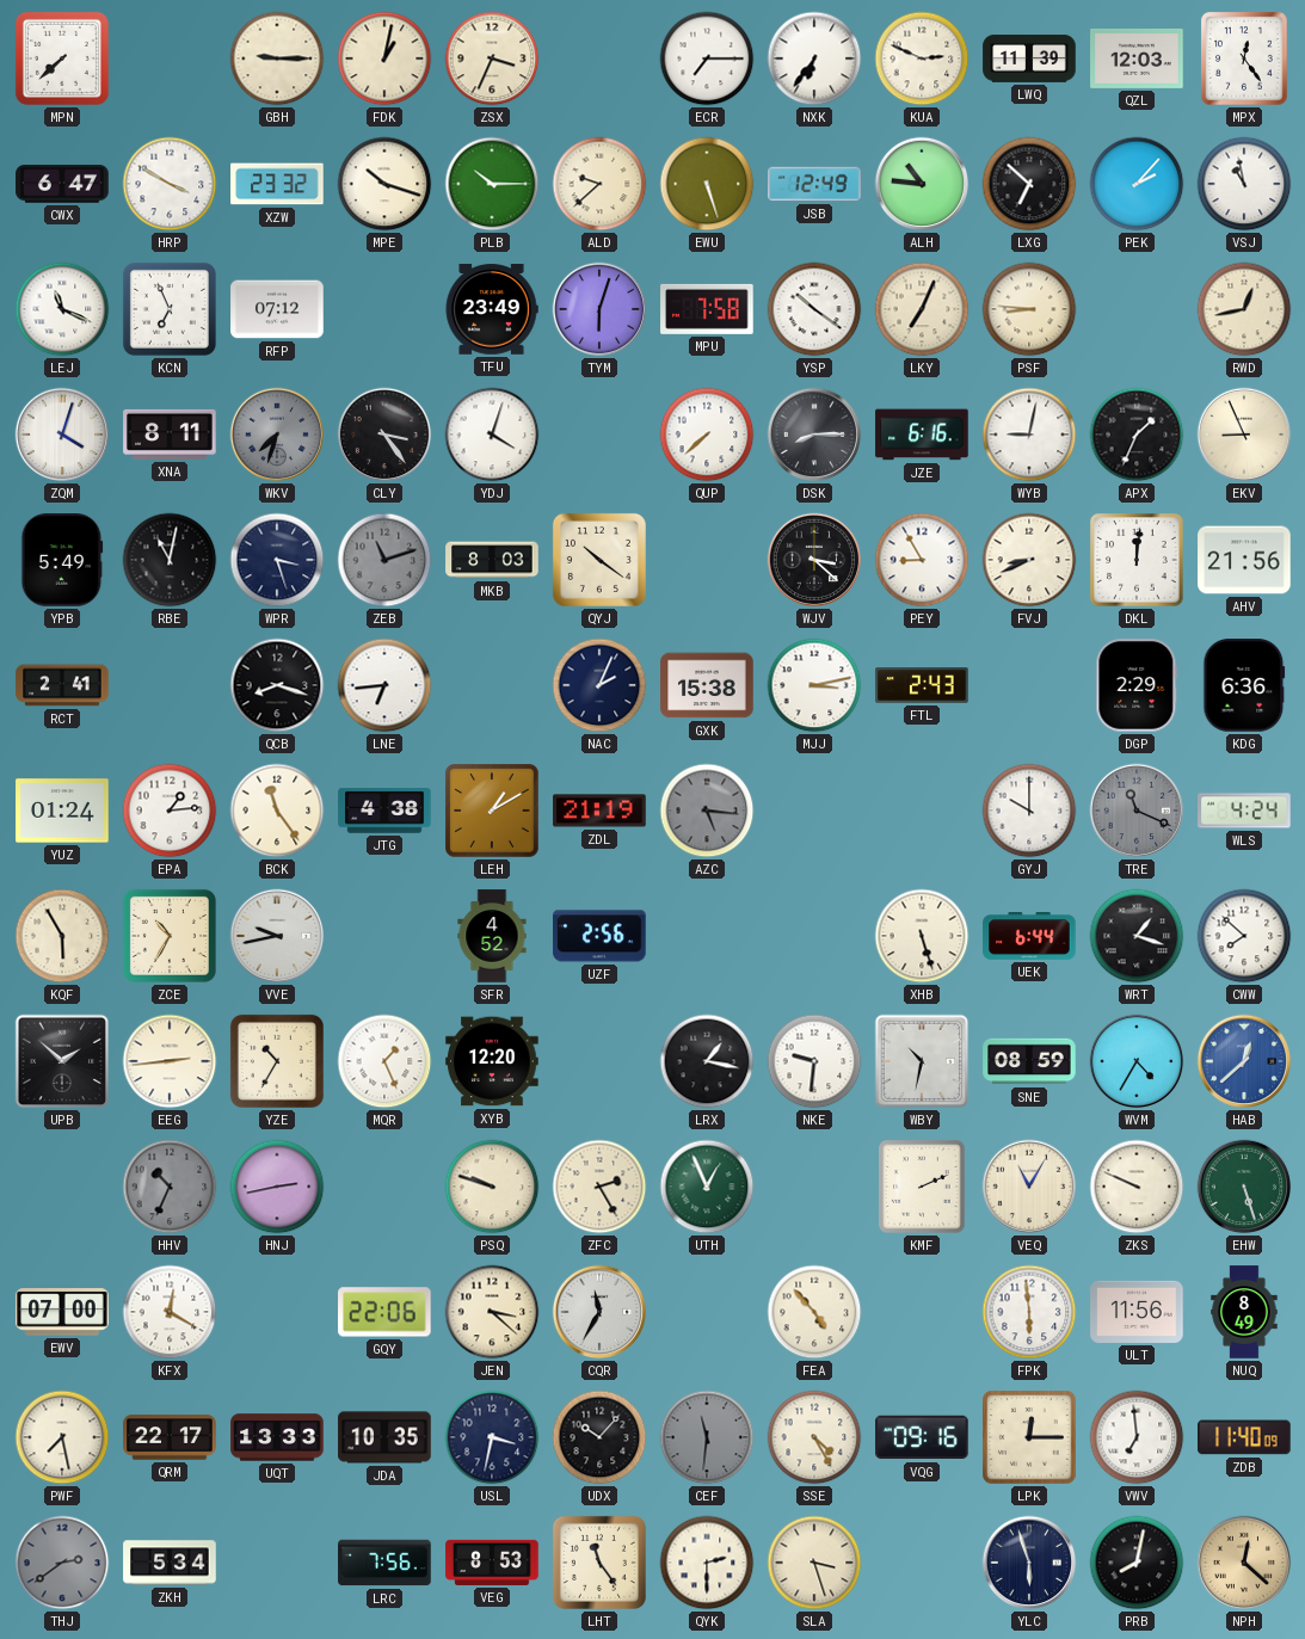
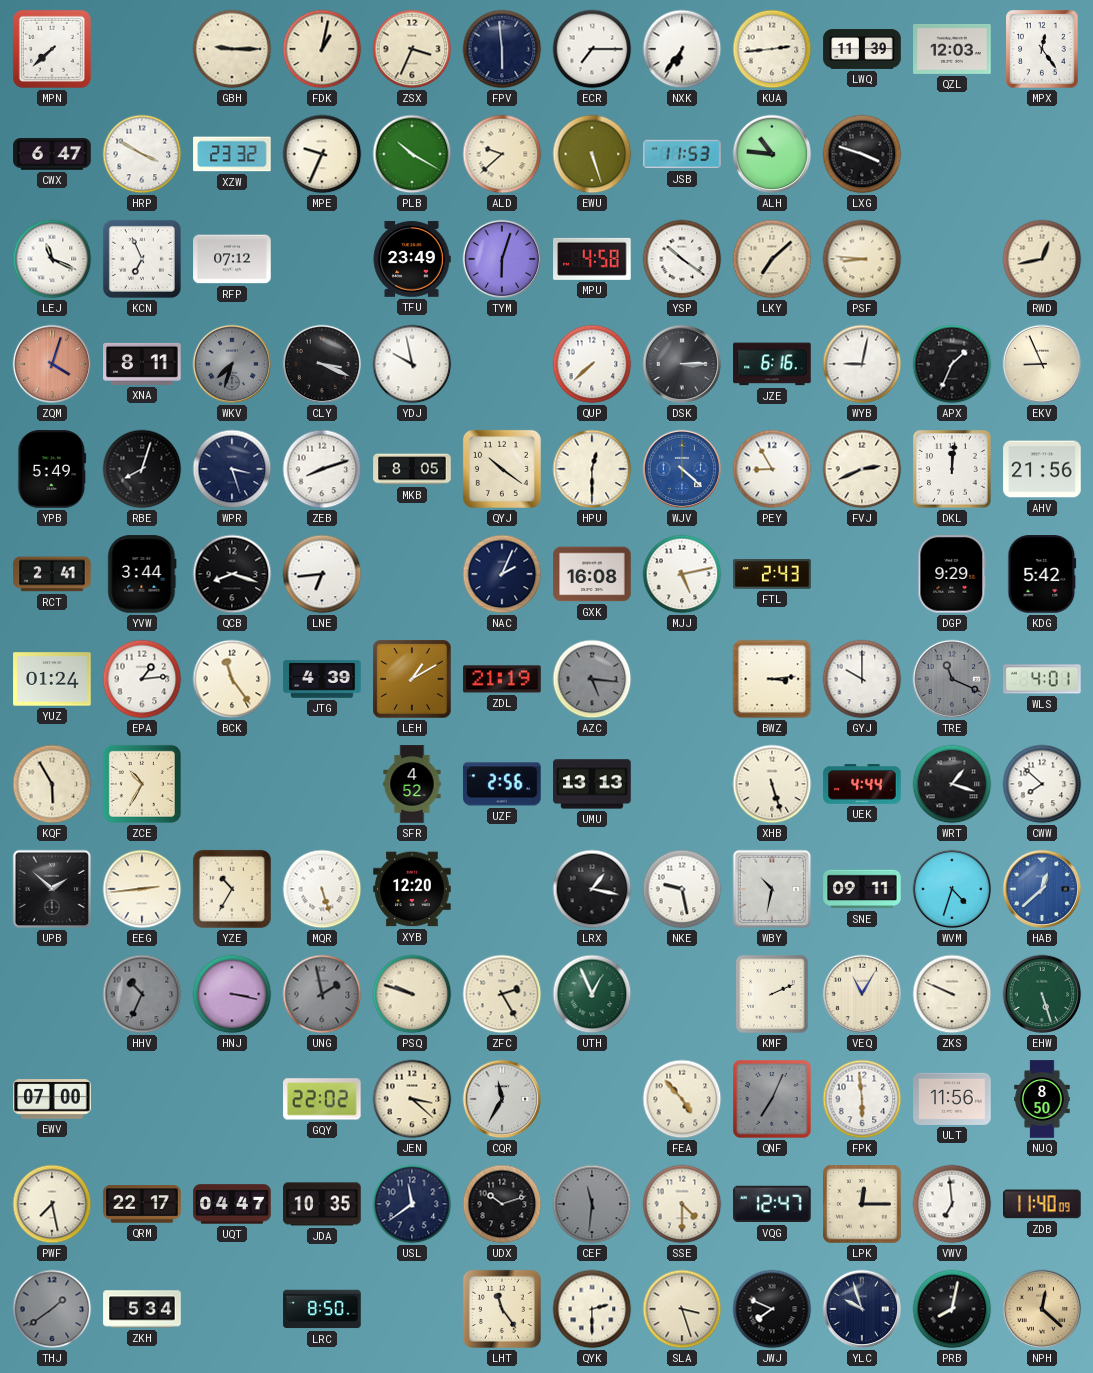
FPV: none -> 5:59
KUA: 2:49 -> 2:44
MPE: 10:18 -> 9:34
PLB: 10:15 -> 10:20
JSB: 12:49 -> 11:53
LXG: 6:52 -> 3:48
PEK: 2:07 -> none
VSJ: 10:58 -> none
MPU: 7:58 -> 4:58
LKY: 7:04 -> 7:08
ZQM dial: white -> salmon
CLY: 3:24 -> 3:19
YDJ: 4:03 -> 9:58
DSK: 8:15 -> 3:15
RBE: 11:02 -> 8:03
ZEB: 11:12 -> 8:12
ZEB dial: grey -> white
MKB: 8:03 -> 8:05
HPU: none -> 12:30
WJV: 3:22 -> 4:22
WJV dial: black -> blue
FVJ: 8:41 -> 2:41
YVW: none -> 3:44
GXK: 15:38 -> 16:08
MJJ: 3:13 -> 5:13
DGP: 2:29 -> 9:29
KDG: 6:36 -> 5:42
JTG: 4:38 -> 4:39
BWZ: none -> 3:14
WLS: 4:24 -> 4:01
VVE: 9:43 -> none
UMU: none -> 13:13
UEK: 6:44 -> 4:44
MQR: 1:26 -> 5:27
NKE: 9:31 -> 9:28
SNE: 08:59 -> 09:11
WVM: 4:35 -> 4:33
HNJ: 2:43 -> 3:17
UNG: none -> 1:58
KFX: 12:20 -> none
GQY: 22:06 -> 22:02
QNF: none -> 7:04
NUQ: 8:49 -> 8:50
UQT: 13:33 -> 04:47
USL: 3:32 -> 11:39
UDX: 10:07 -> 10:12
SSE: 4:25 -> 4:30
VQG: 09:16 -> 12:47
THJ: 2:39 -> 1:39
LRC: 7:56 -> 8:50
VEG: 8:53 -> none
JWJ: none -> 7:49
YLC: 5:57 -> 9:57
